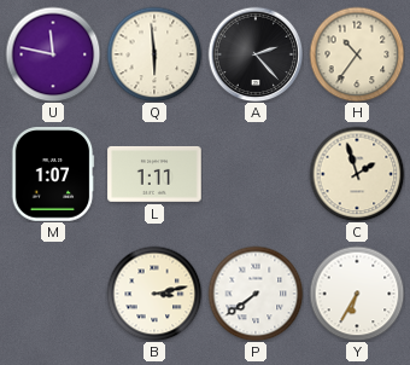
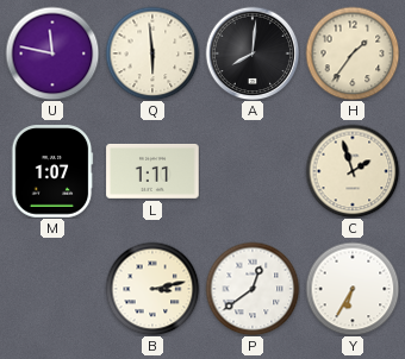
A: 2:23 -> 8:01
H: 10:36 -> 1:36
P: 7:39 -> 12:39
